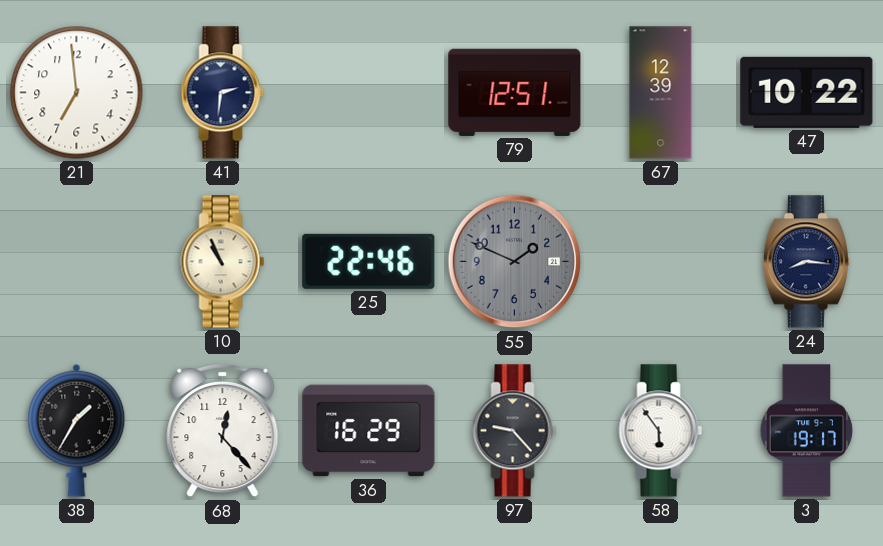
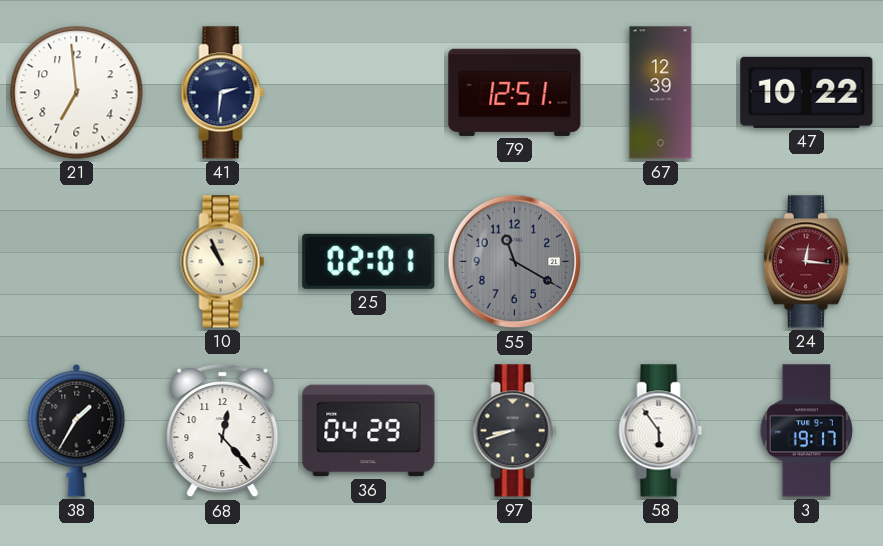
25: 22:46 -> 02:01
55: 1:49 -> 11:20
24: 8:16 -> 12:16
24 dial: navy -> burgundy
36: 16:29 -> 04:29
97: 9:23 -> 8:42
